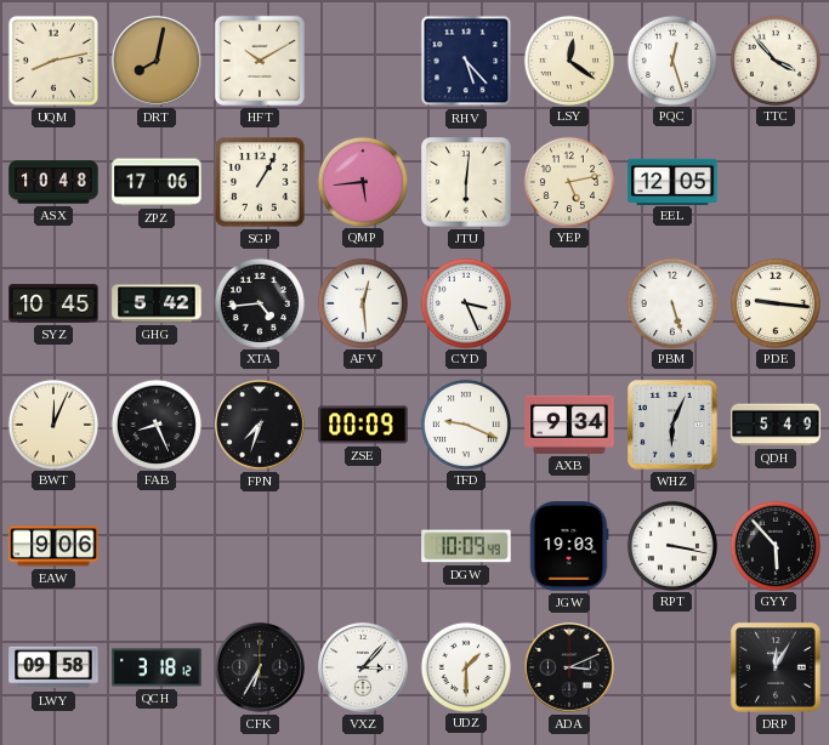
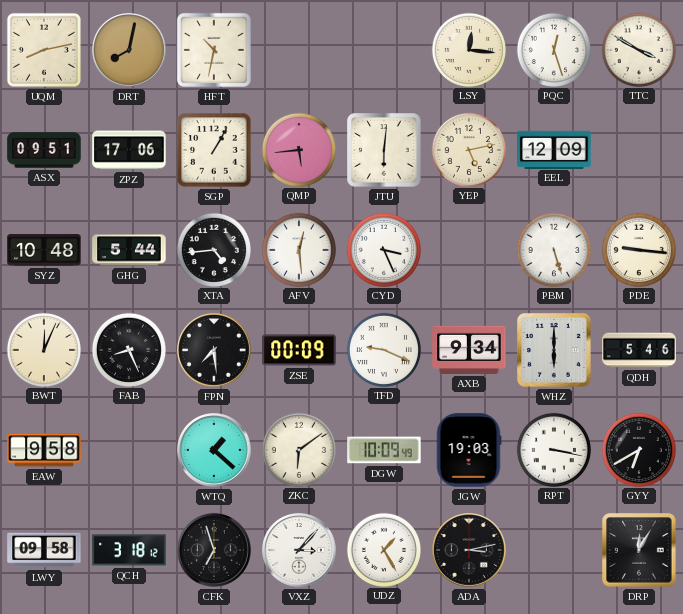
HFT: 10:10 -> 10:32
RHV: 5:23 -> none
LSY: 12:21 -> 12:16
TTC: 3:53 -> 3:50
ASX: 10:48 -> 09:51
EEL: 12:05 -> 12:09
SYZ: 10:45 -> 10:48
GHG: 5:42 -> 5:44
FPN: 7:33 -> 7:29
WHZ: 6:04 -> 6:00
QDH: 5:49 -> 5:46
EAW: 9:06 -> 9:58
WTQ: none -> 1:22
ZKC: none -> 6:09
GYY: 5:53 -> 6:40
CFK: 6:35 -> 6:57
UDZ: 1:30 -> 1:25
ADA: 3:11 -> 3:13
